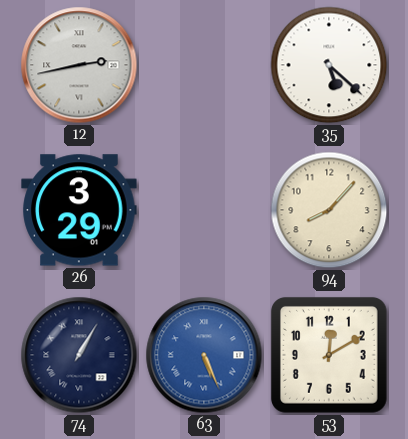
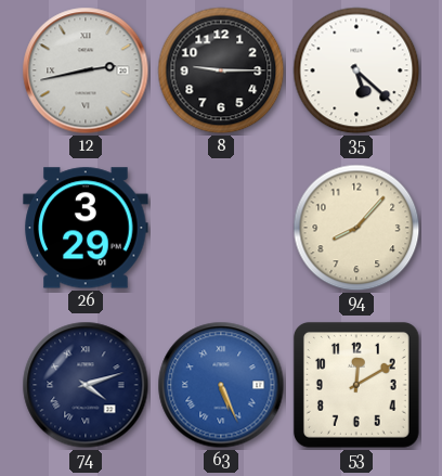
8: none -> 9:15
74: 1:05 -> 4:12
